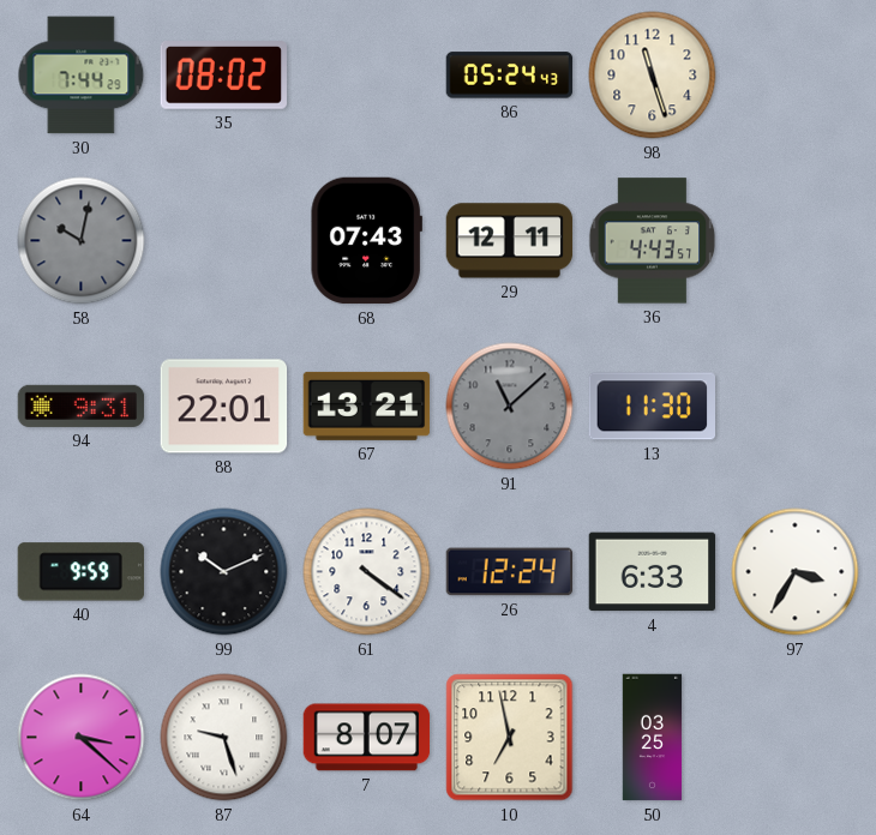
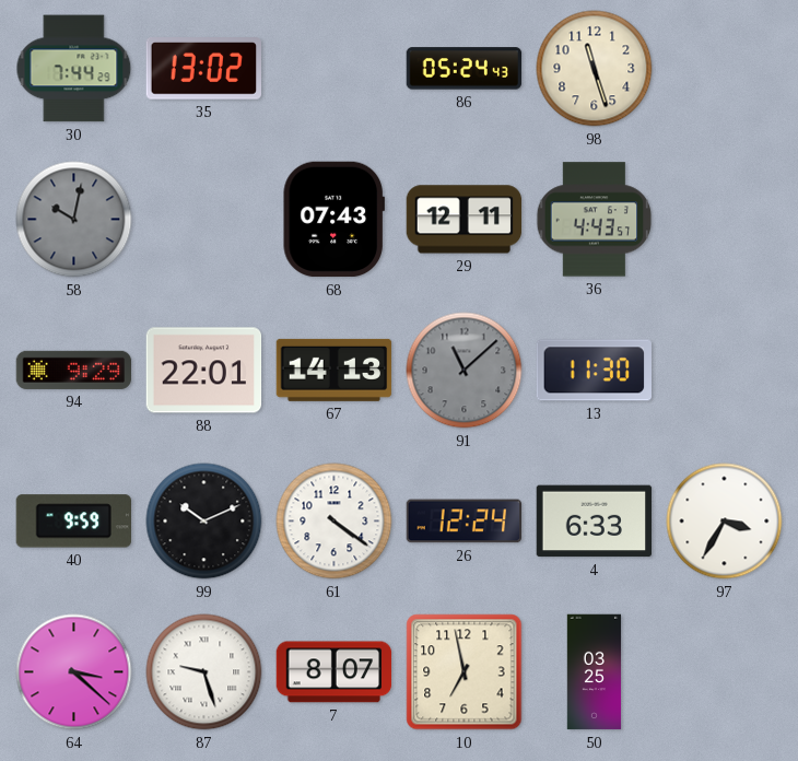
35: 08:02 -> 13:02
94: 9:31 -> 9:29
67: 13:21 -> 14:13
